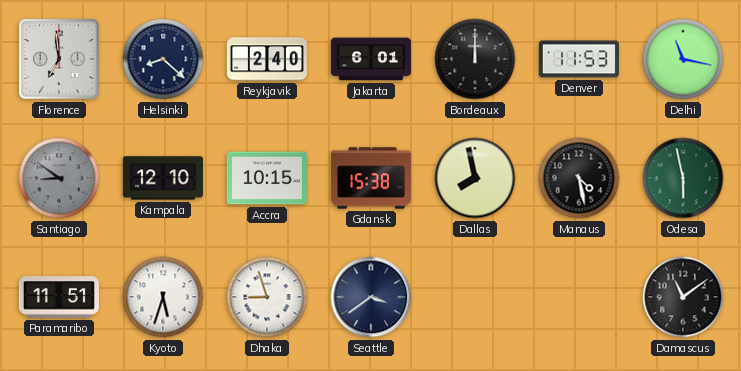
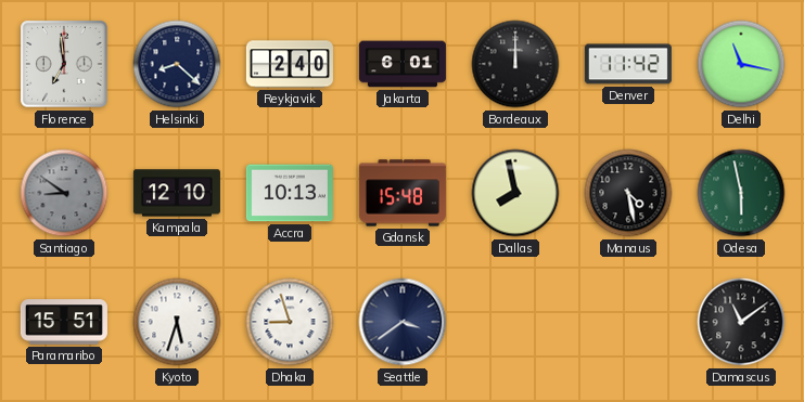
Denver: 11:53 -> 11:42
Accra: 10:15 -> 10:13
Gdansk: 15:38 -> 15:48
Paramaribo: 11:51 -> 15:51
